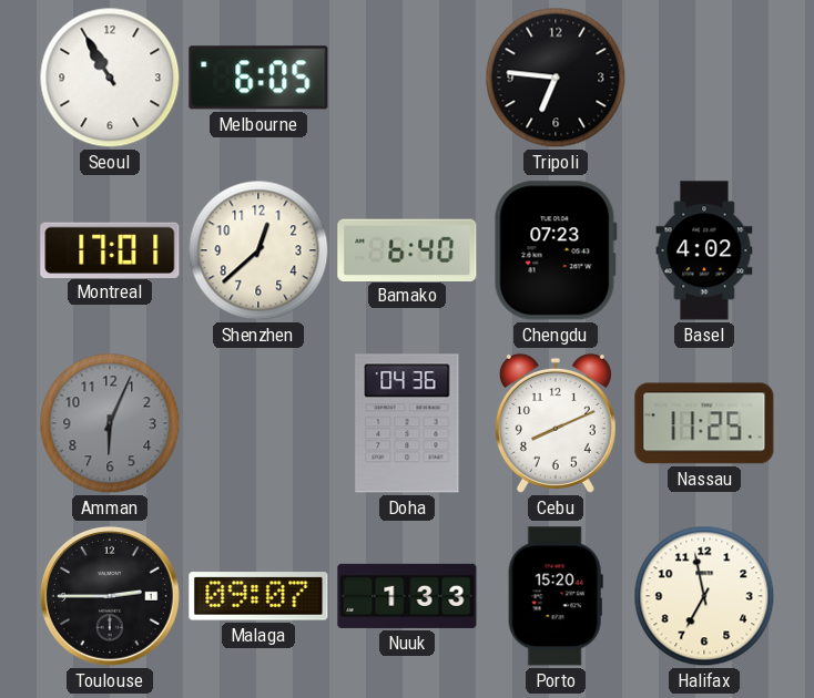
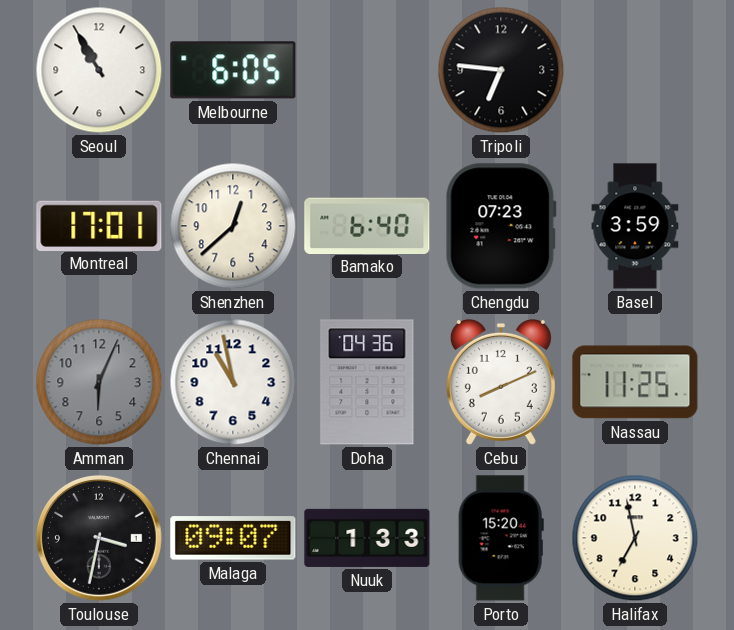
Basel: 4:02 -> 3:59
Chennai: none -> 10:58
Toulouse: 2:45 -> 3:32
